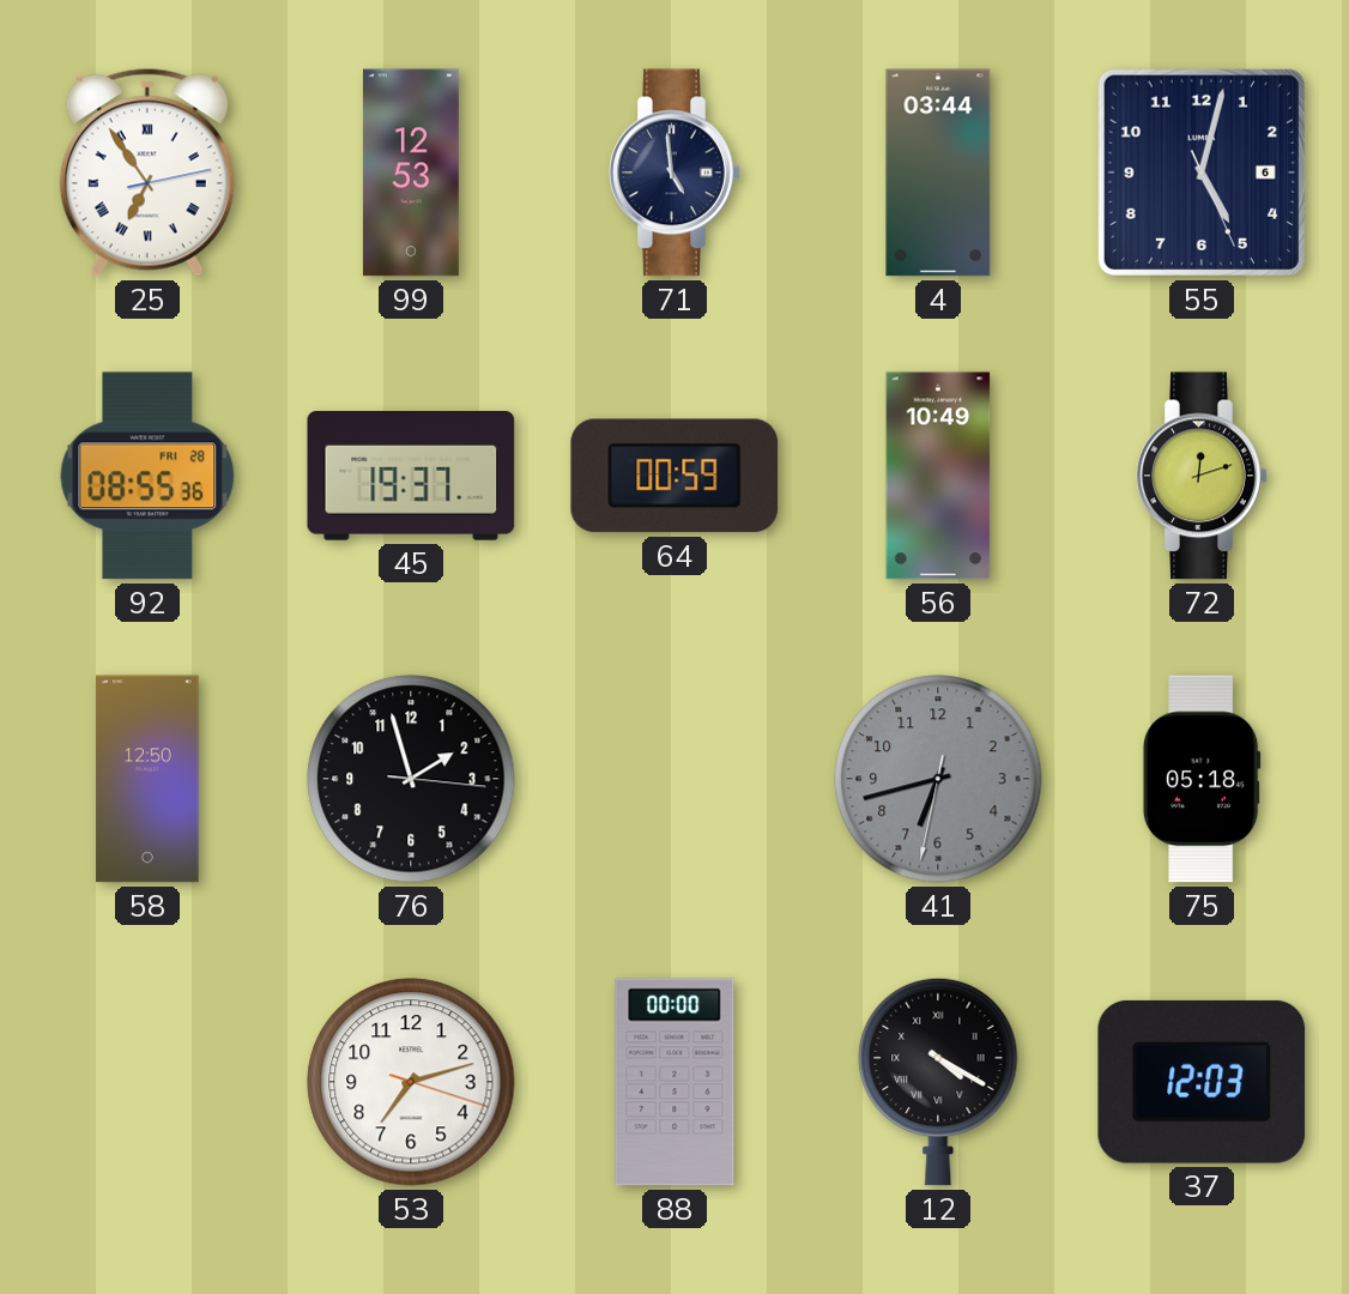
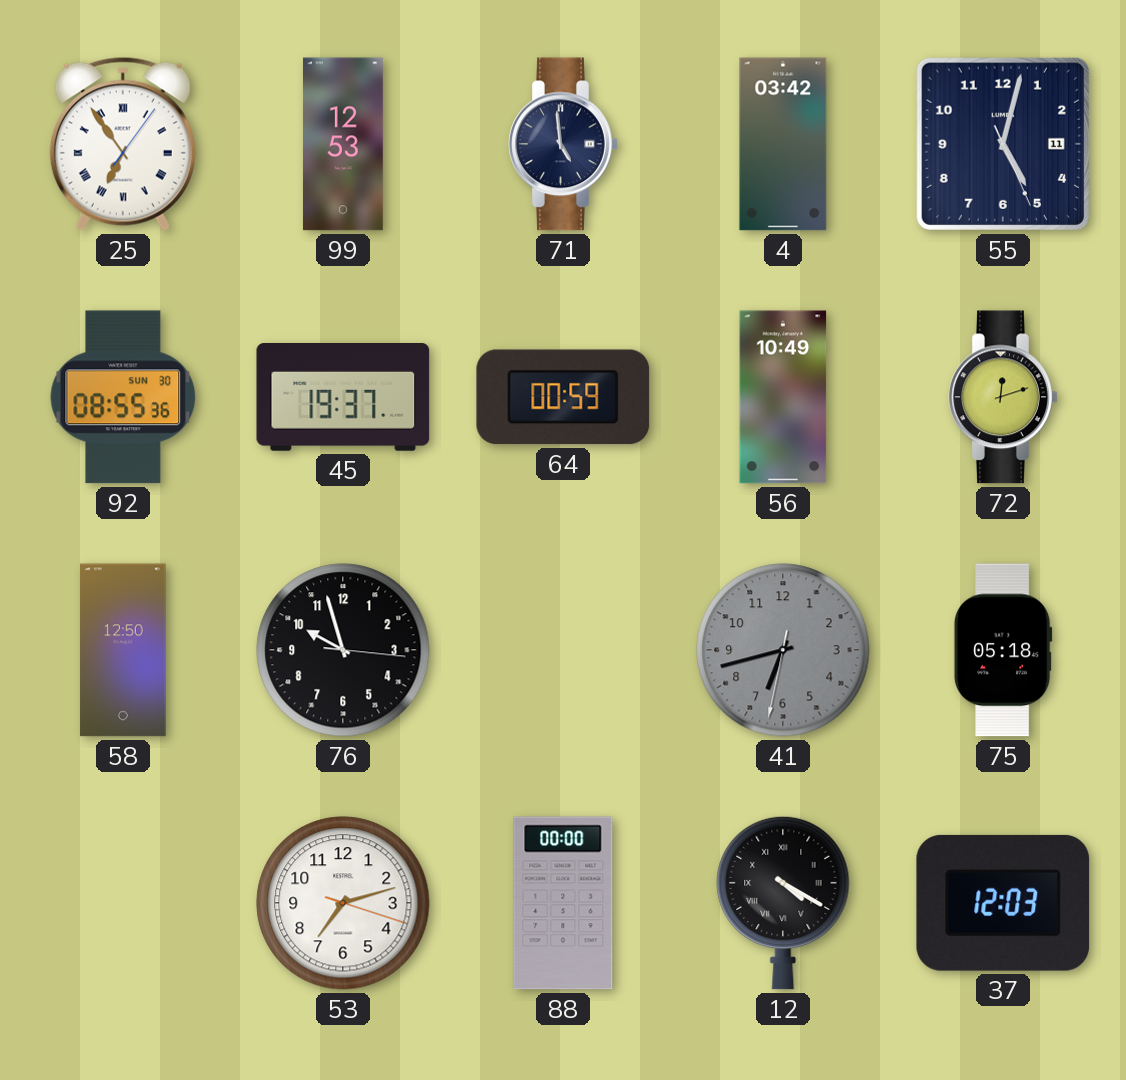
25: 6:54:13 -> 6:54:06
4: 03:44 -> 03:42
55 date: 6 -> 11
92 date: FRI 28 -> SUN 30
76: 1:57 -> 9:57
